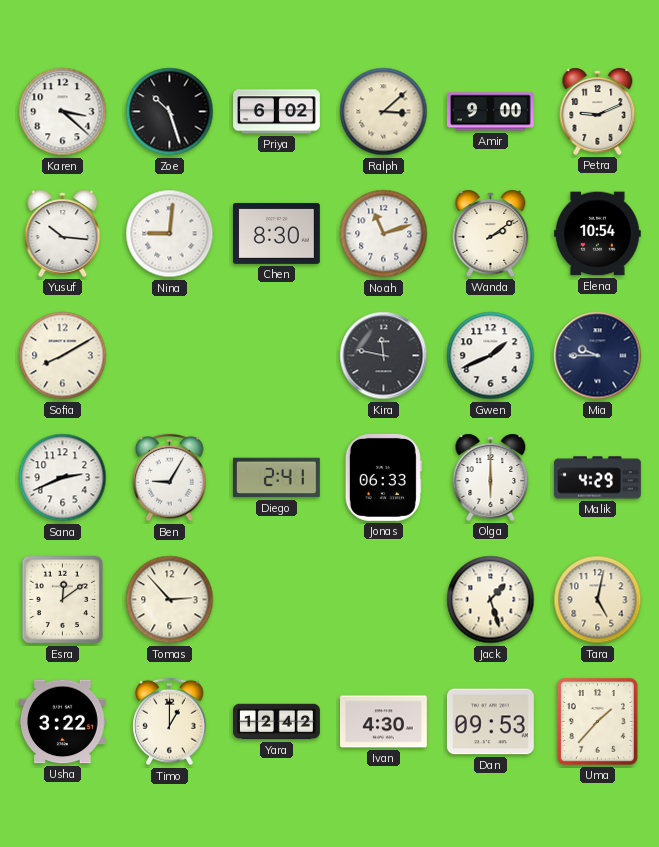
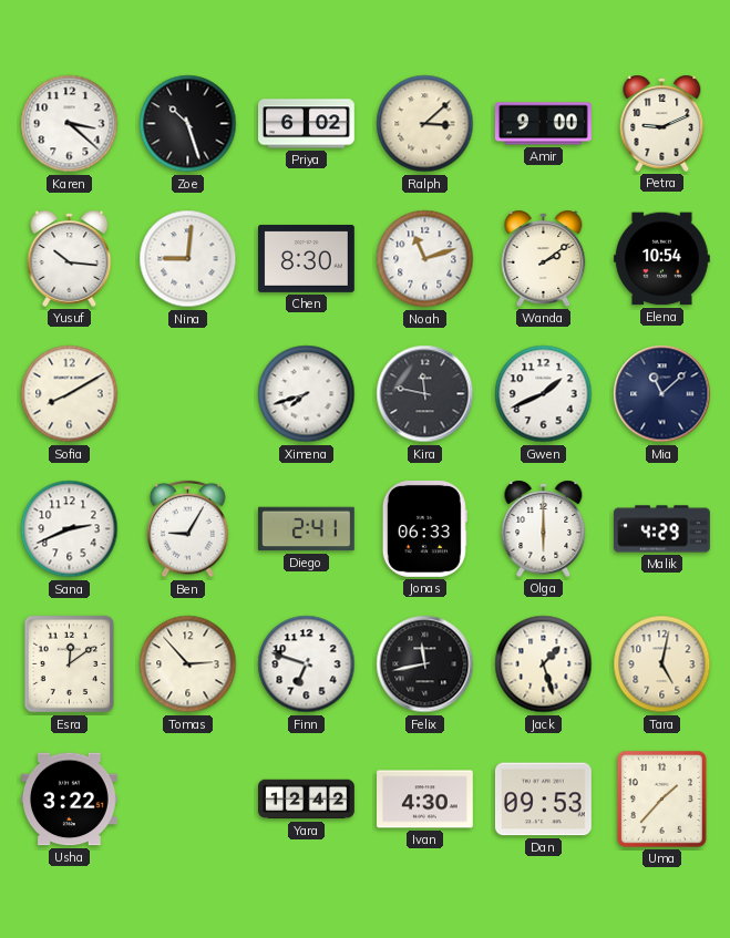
Ximena: none -> 7:42
Mia: 9:45 -> 11:08
Finn: none -> 6:48
Felix: none -> 11:43
Timo: 1:00 -> none
